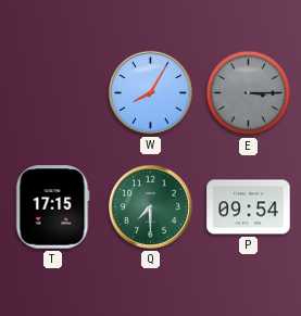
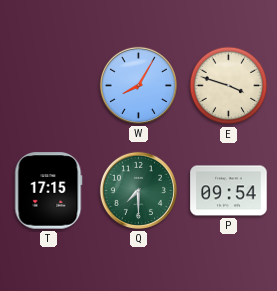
E: 3:15 -> 3:48
E dial: grey -> cream
